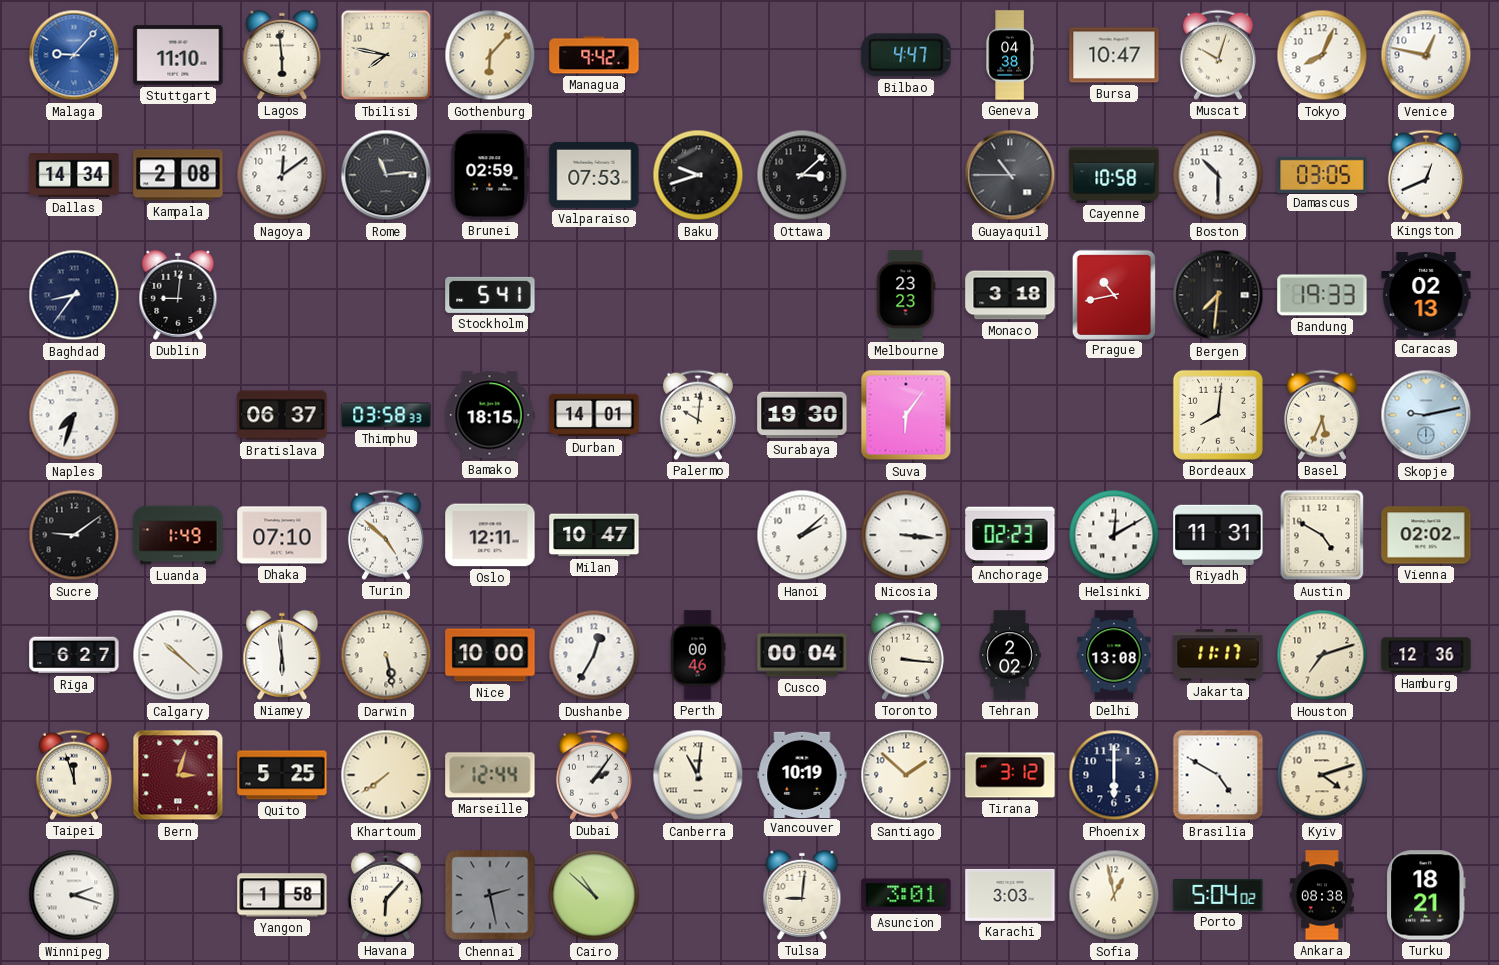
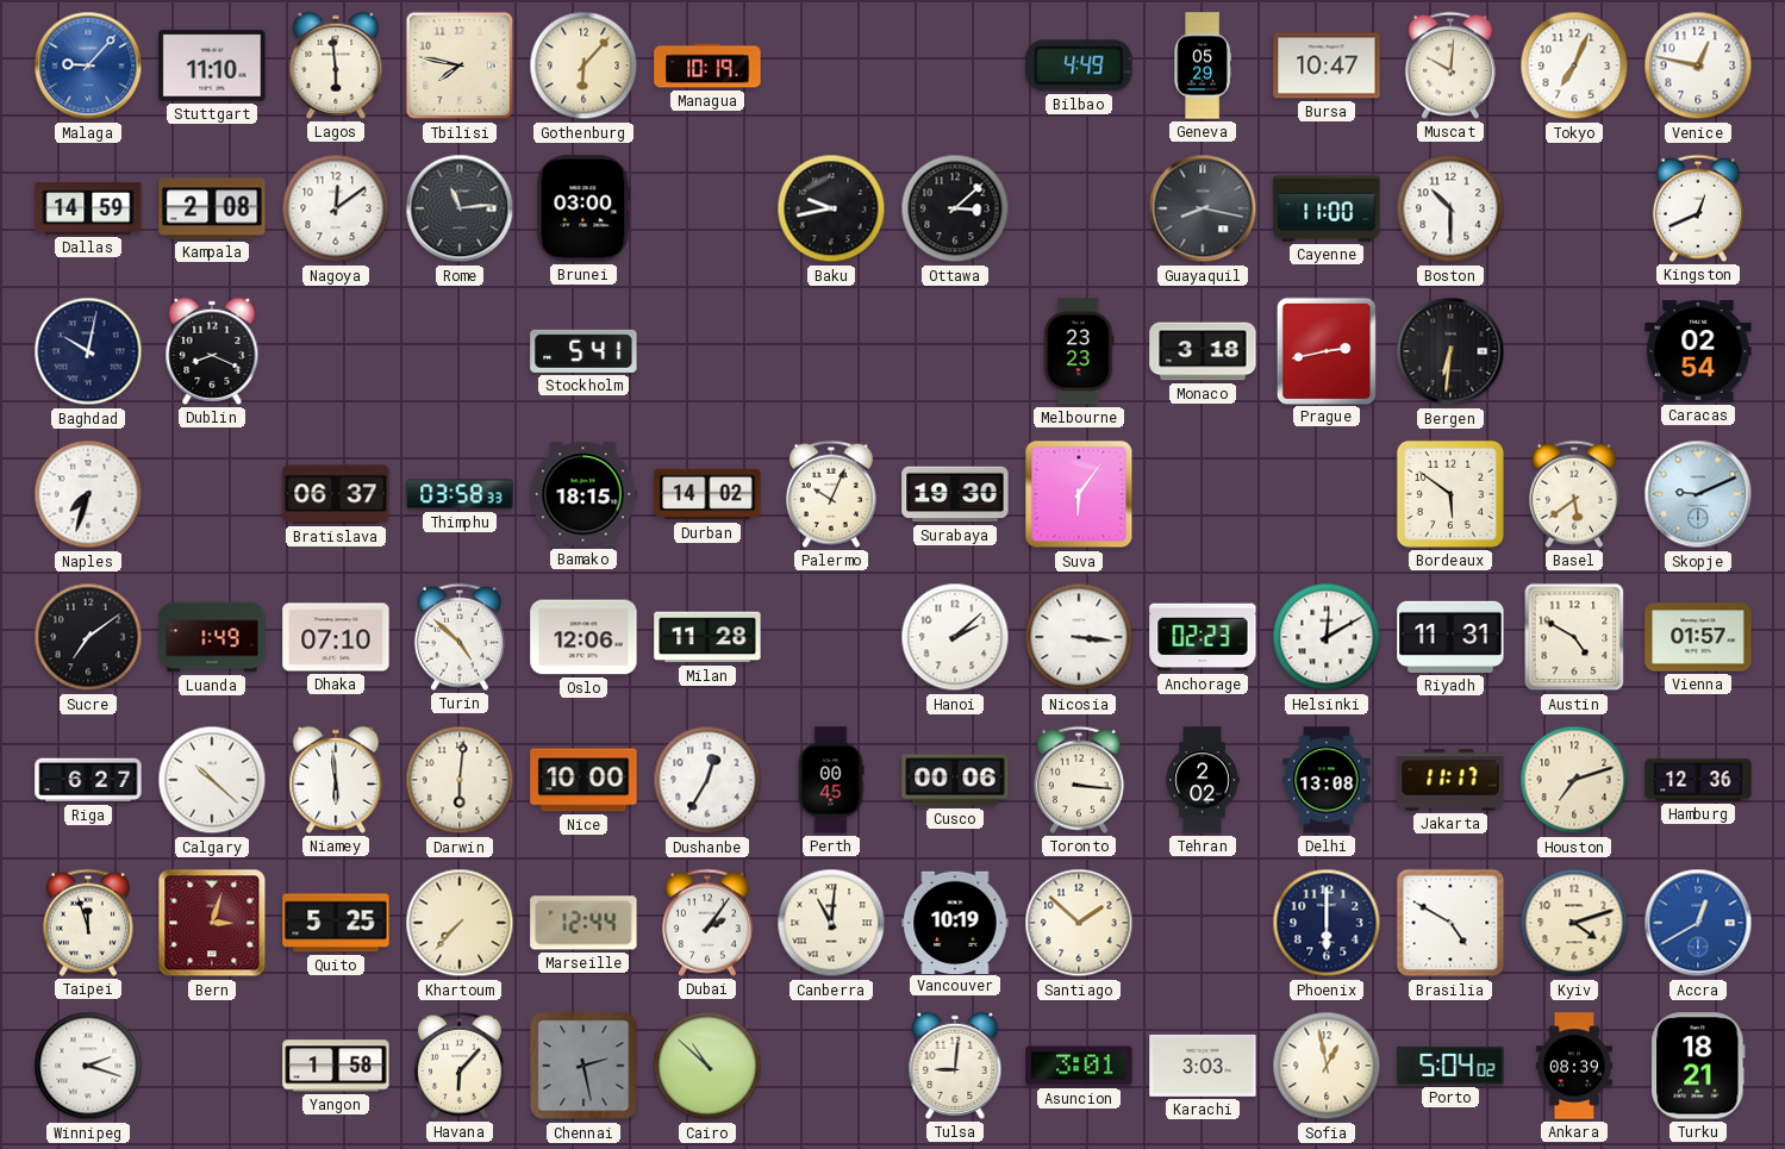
Managua: 9:42 -> 10:19
Bilbao: 4:47 -> 4:49
Geneva: 04:38 -> 05:29
Muscat: 10:03 -> 10:01
Tokyo: 8:04 -> 7:04
Dallas: 14:34 -> 14:59
Brunei: 02:59 -> 03:00
Valparaiso: 07:53 -> none
Baku: 9:42 -> 9:43
Guayaquil: 10:45 -> 8:17
Cayenne: 10:58 -> 11:00
Damascus: 03:05 -> none
Baghdad: 8:36 -> 10:02
Dublin: 9:01 -> 8:19
Prague: 10:43 -> 2:43
Bergen: 7:31 -> 6:31
Bandung: 19:33 -> none
Caracas: 02:13 -> 02:54
Durban: 14:01 -> 14:02
Palermo: 10:01 -> 10:04
Bordeaux: 8:01 -> 5:51
Basel: 5:34 -> 5:39
Skopje: 9:13 -> 9:11
Sucre: 9:09 -> 7:09
Oslo: 12:11 -> 12:06
Milan: 10:47 -> 11:28
Vienna: 02:02 -> 01:57
Darwin: 5:28 -> 6:01
Perth: 00:46 -> 00:45
Cusco: 00:04 -> 00:06
Khartoum: 7:39 -> 7:37
Tirana: 3:12 -> none
Accra: none -> 12:40
Ankara: 08:38 -> 08:39
